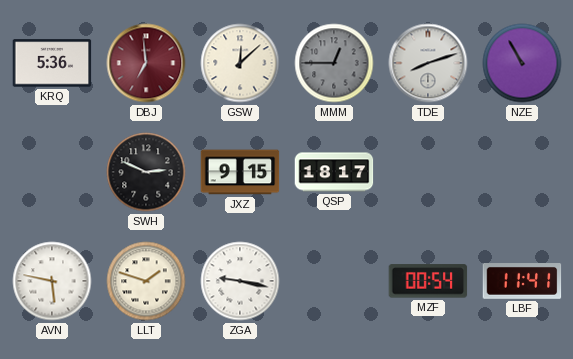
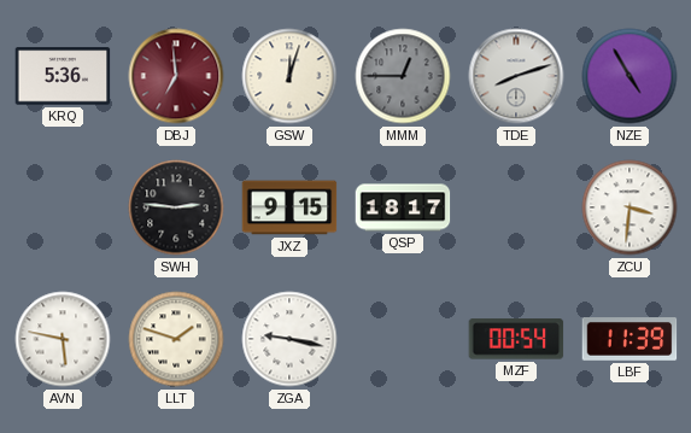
GSW: 12:08 -> 12:03
NZE: 10:55 -> 4:55
SWH: 2:49 -> 2:46
ZCU: none -> 3:31
LBF: 11:41 -> 11:39
